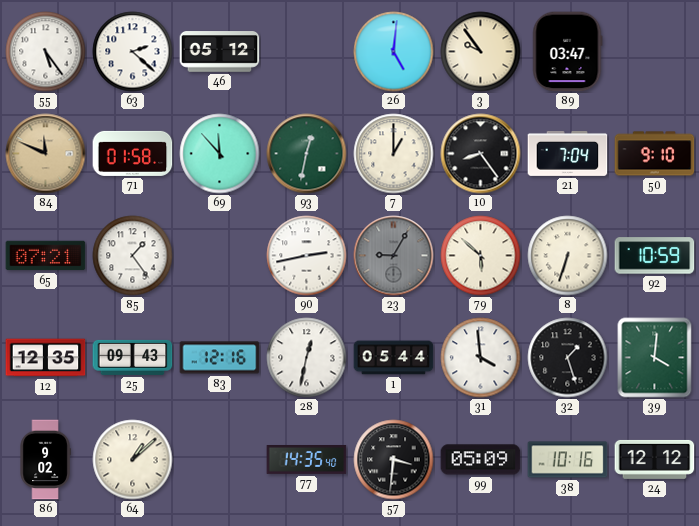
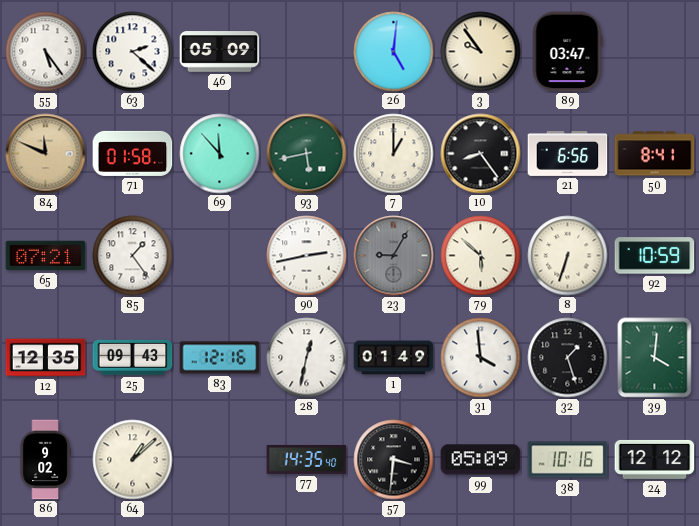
46: 05:12 -> 05:09
93: 12:32 -> 5:43
21: 7:04 -> 6:56
50: 9:10 -> 8:41
1: 05:44 -> 01:49
